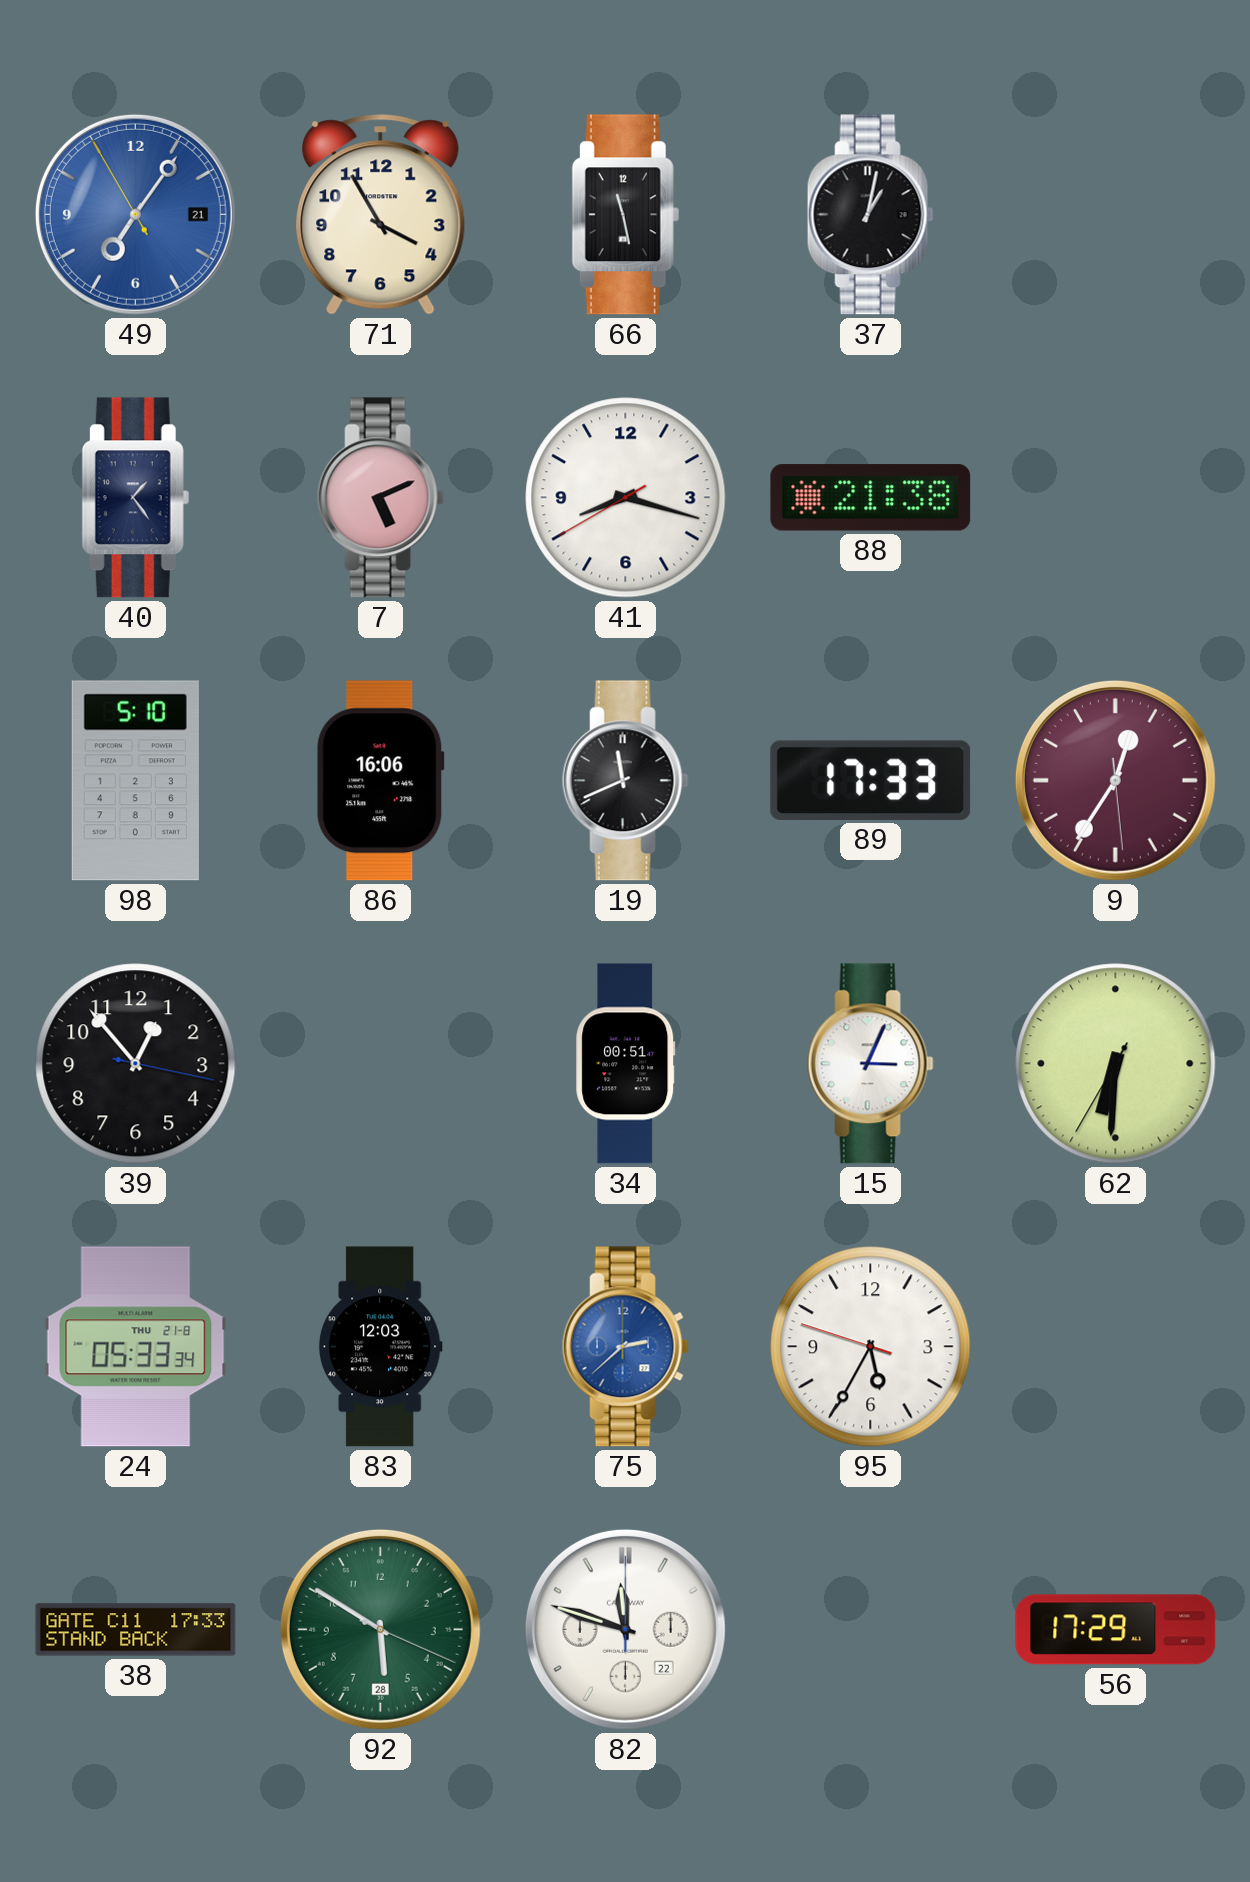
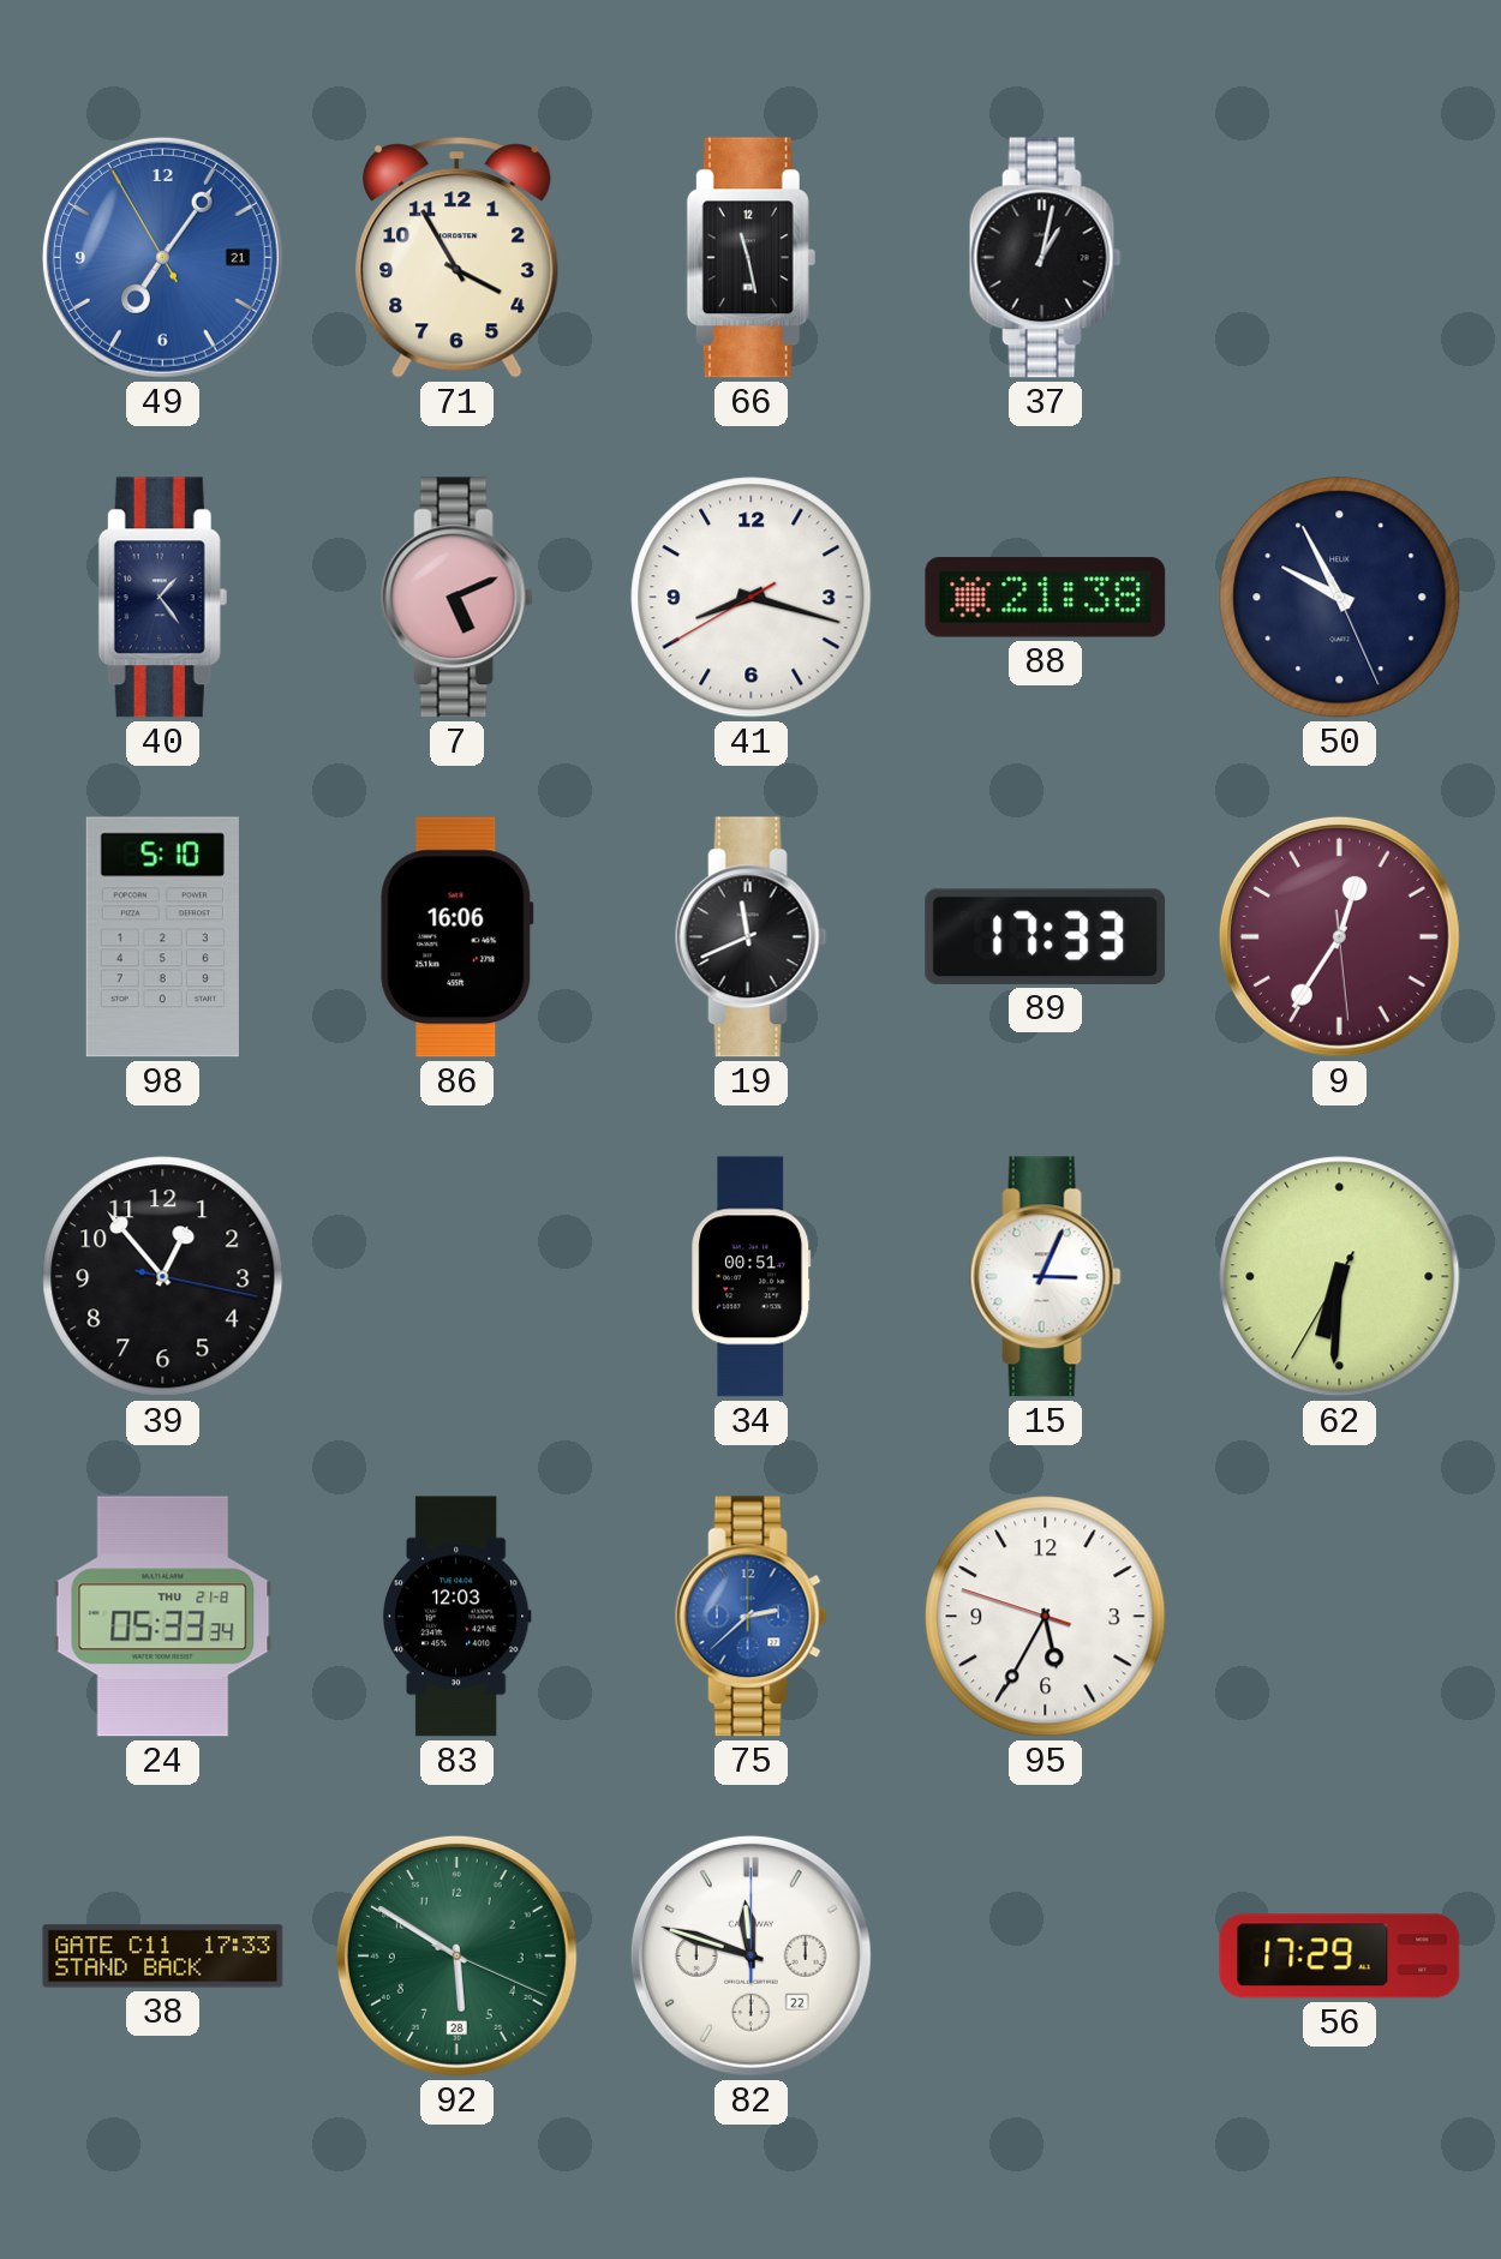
50: none -> 9:55
